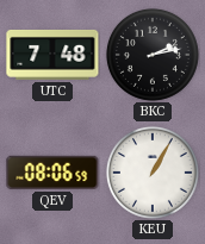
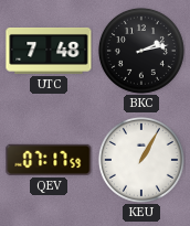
QEV: 08:06 -> 07:17
